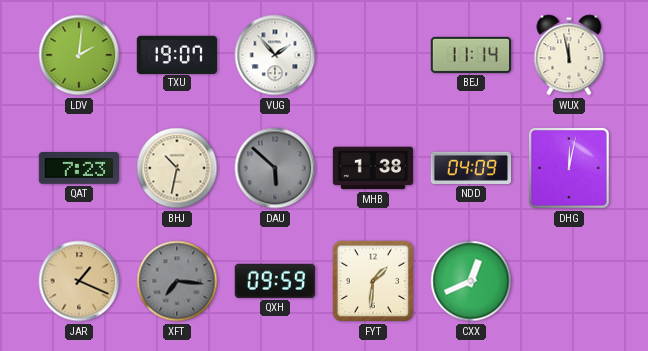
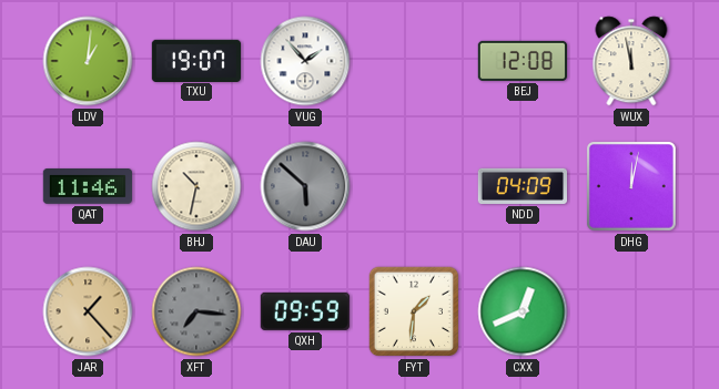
LDV: 2:01 -> 1:01
BEJ: 11:14 -> 12:08
QAT: 7:23 -> 11:46
MHB: 1:38 -> none
JAR: 1:19 -> 1:23
